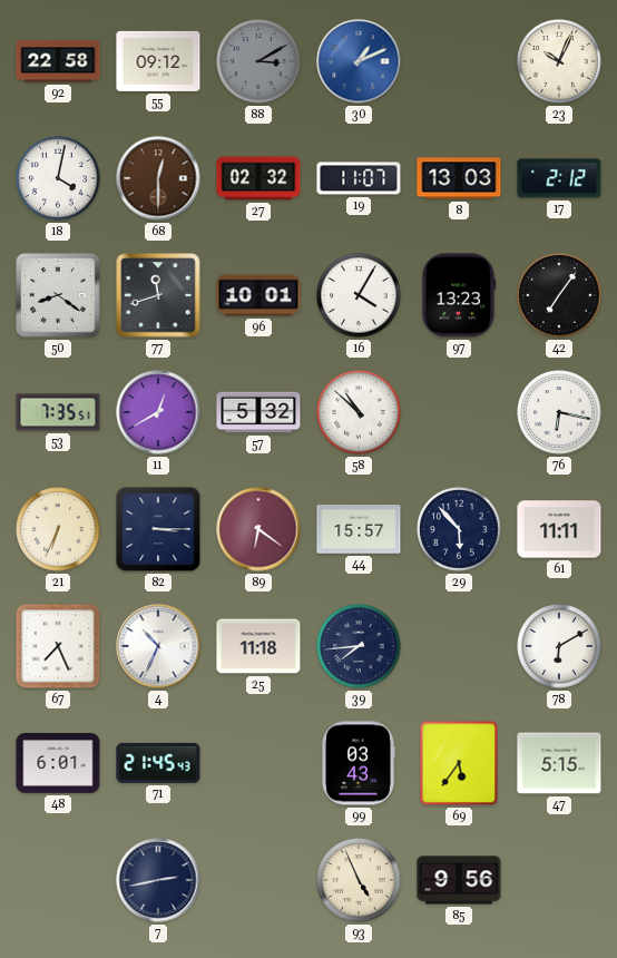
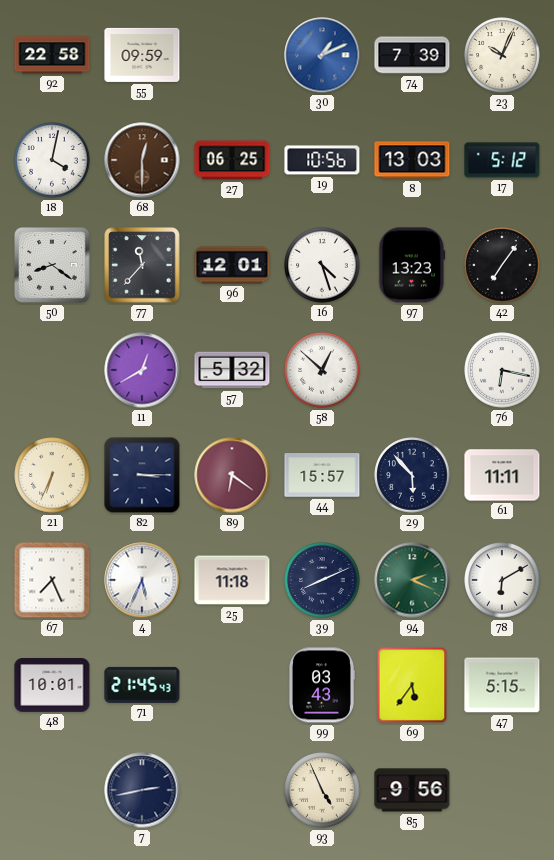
55: 09:12 -> 09:59
88: 3:10 -> none
74: none -> 7:39
27: 02:32 -> 06:25
19: 11:07 -> 10:56
17: 2:12 -> 5:12
77: 11:42 -> 11:37
96: 10:01 -> 12:01
16: 4:05 -> 4:27
53: 7:35 -> none
58: 10:52 -> 12:52
4: 10:34 -> 5:34
39: 7:44 -> 8:11
94: none -> 2:19
48: 6:01 -> 10:01
